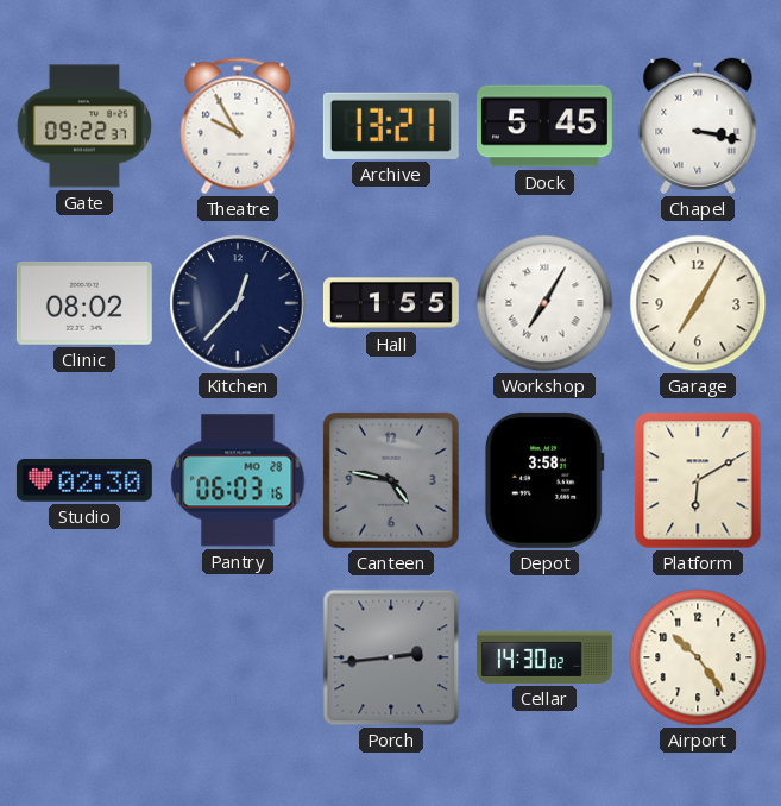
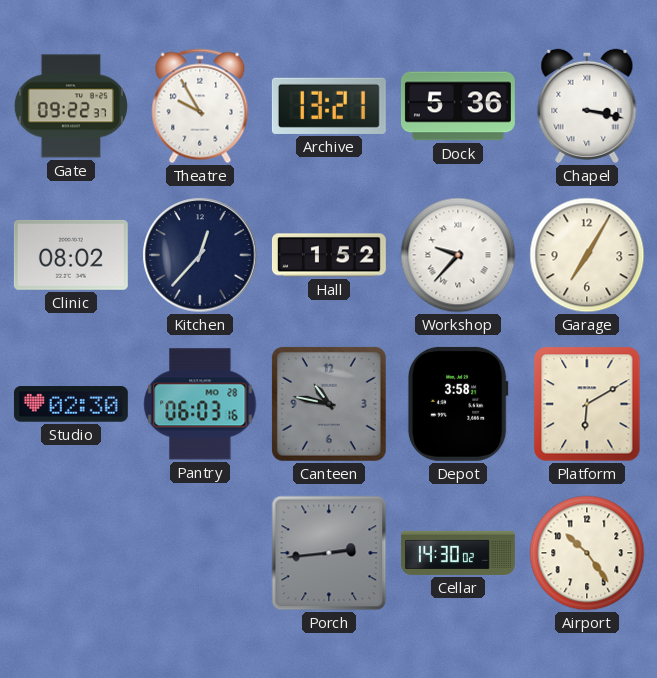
Dock: 5:45 -> 5:36
Hall: 1:55 -> 1:52
Workshop: 7:05 -> 9:37
Canteen: 4:47 -> 10:47
